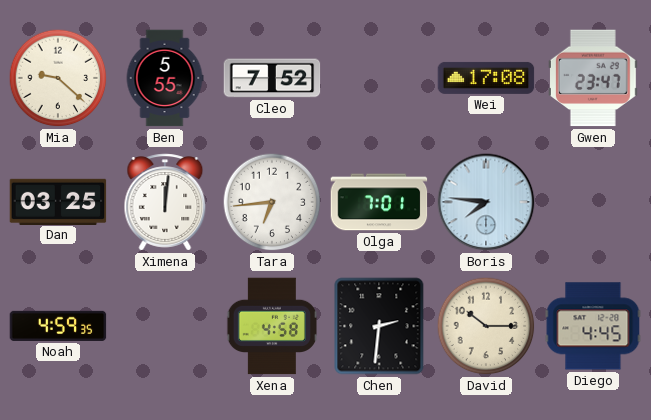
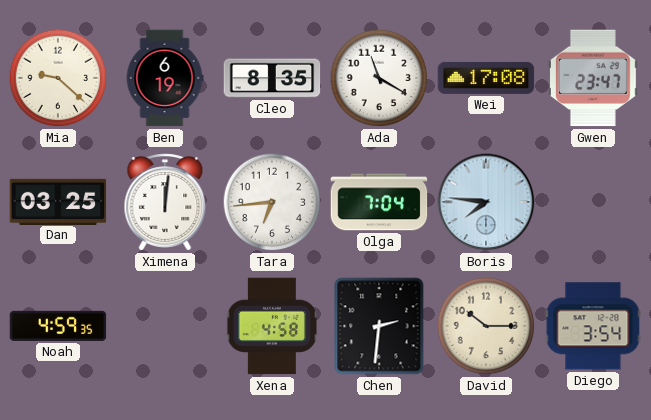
Ben: 5:55 -> 6:19
Cleo: 7:52 -> 8:35
Ada: none -> 11:20
Olga: 7:01 -> 7:04
Diego: 4:45 -> 3:54
